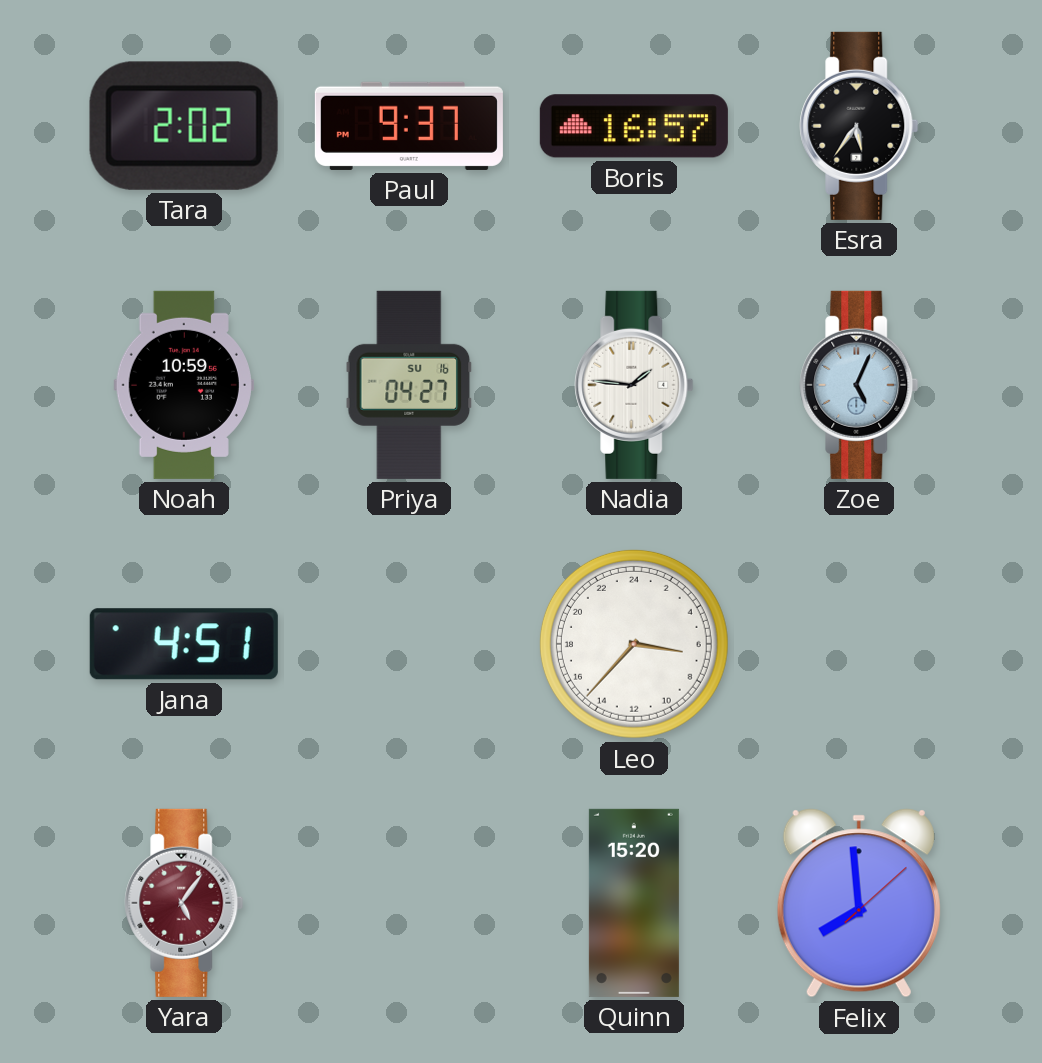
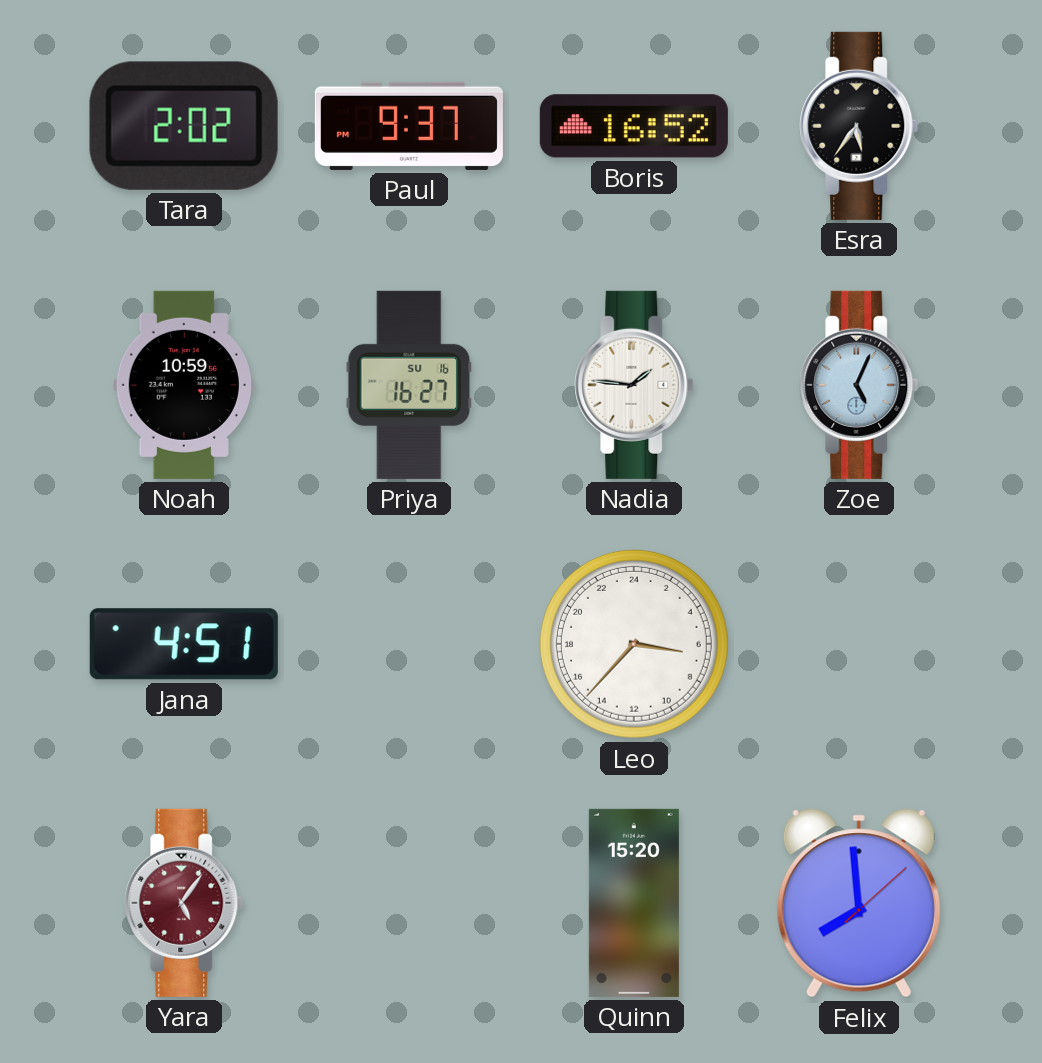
Boris: 16:57 -> 16:52
Priya: 04:27 -> 16:27
